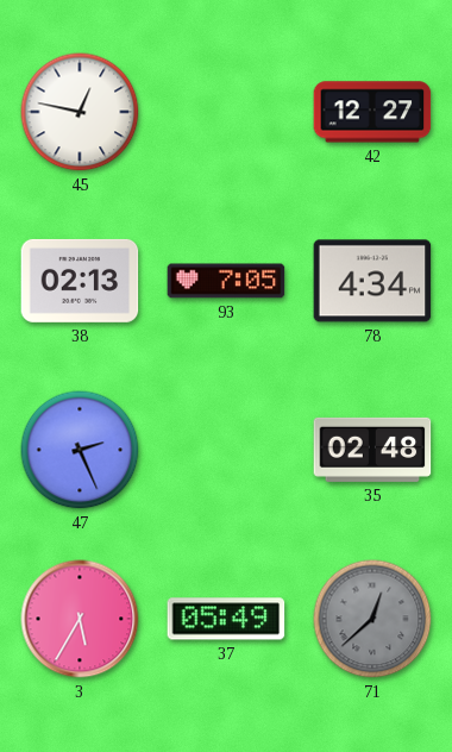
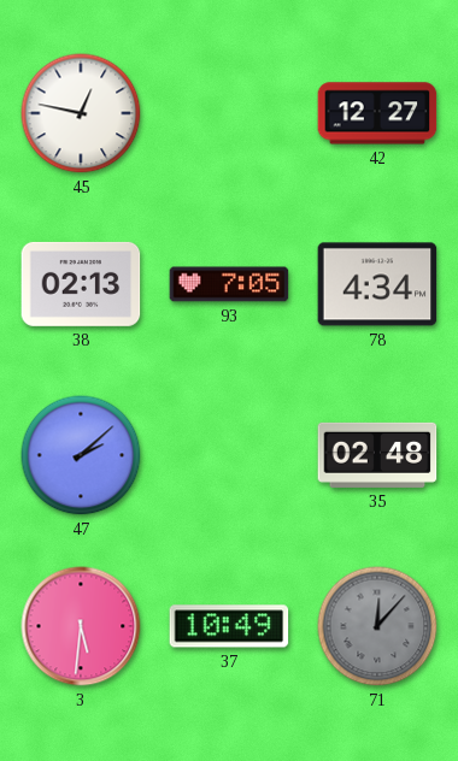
47: 2:26 -> 2:08
3: 5:35 -> 5:31
37: 05:49 -> 10:49
71: 12:38 -> 12:07
